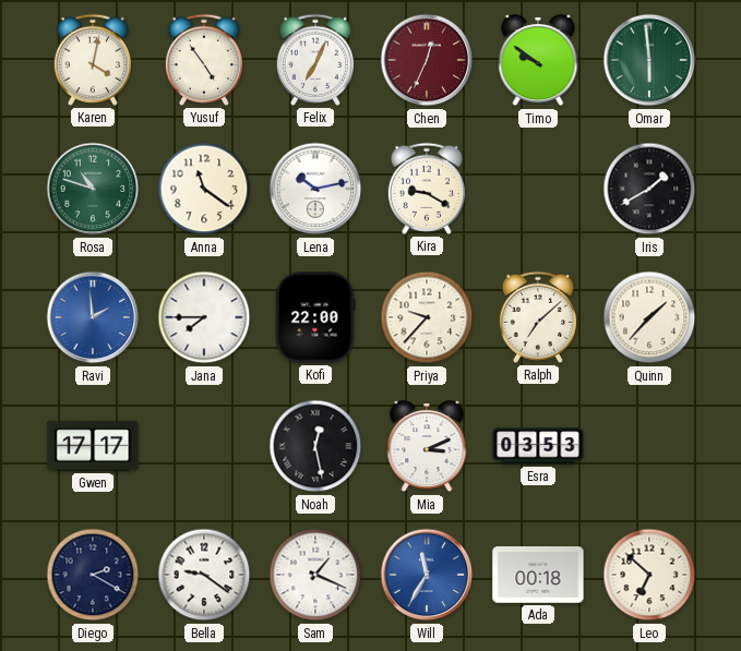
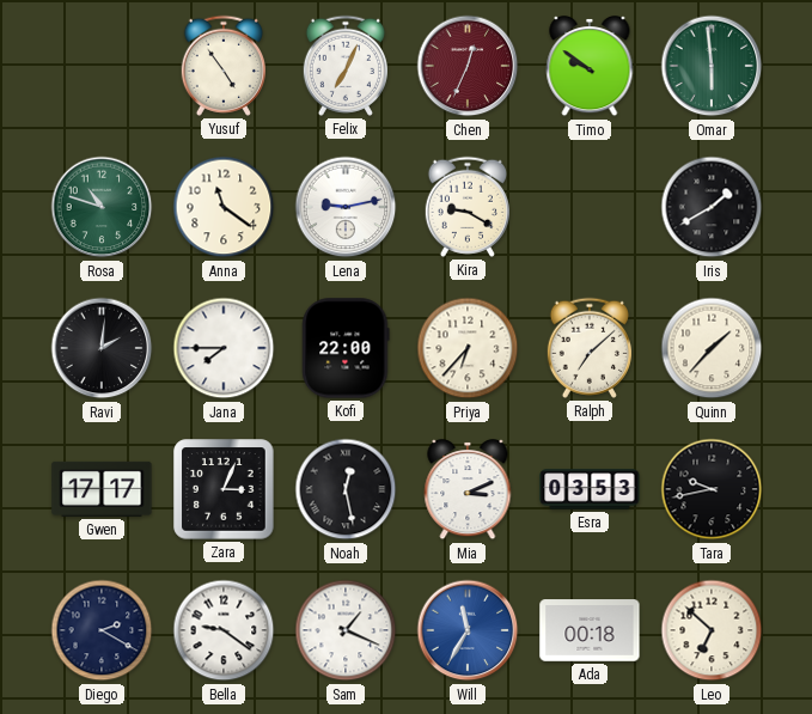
Karen: 4:02 -> none
Lena: 10:13 -> 9:13
Ravi: 1:59 -> 2:01
Ravi dial: blue -> black
Priya: 9:37 -> 6:37
Zara: none -> 3:04
Tara: none -> 9:43
